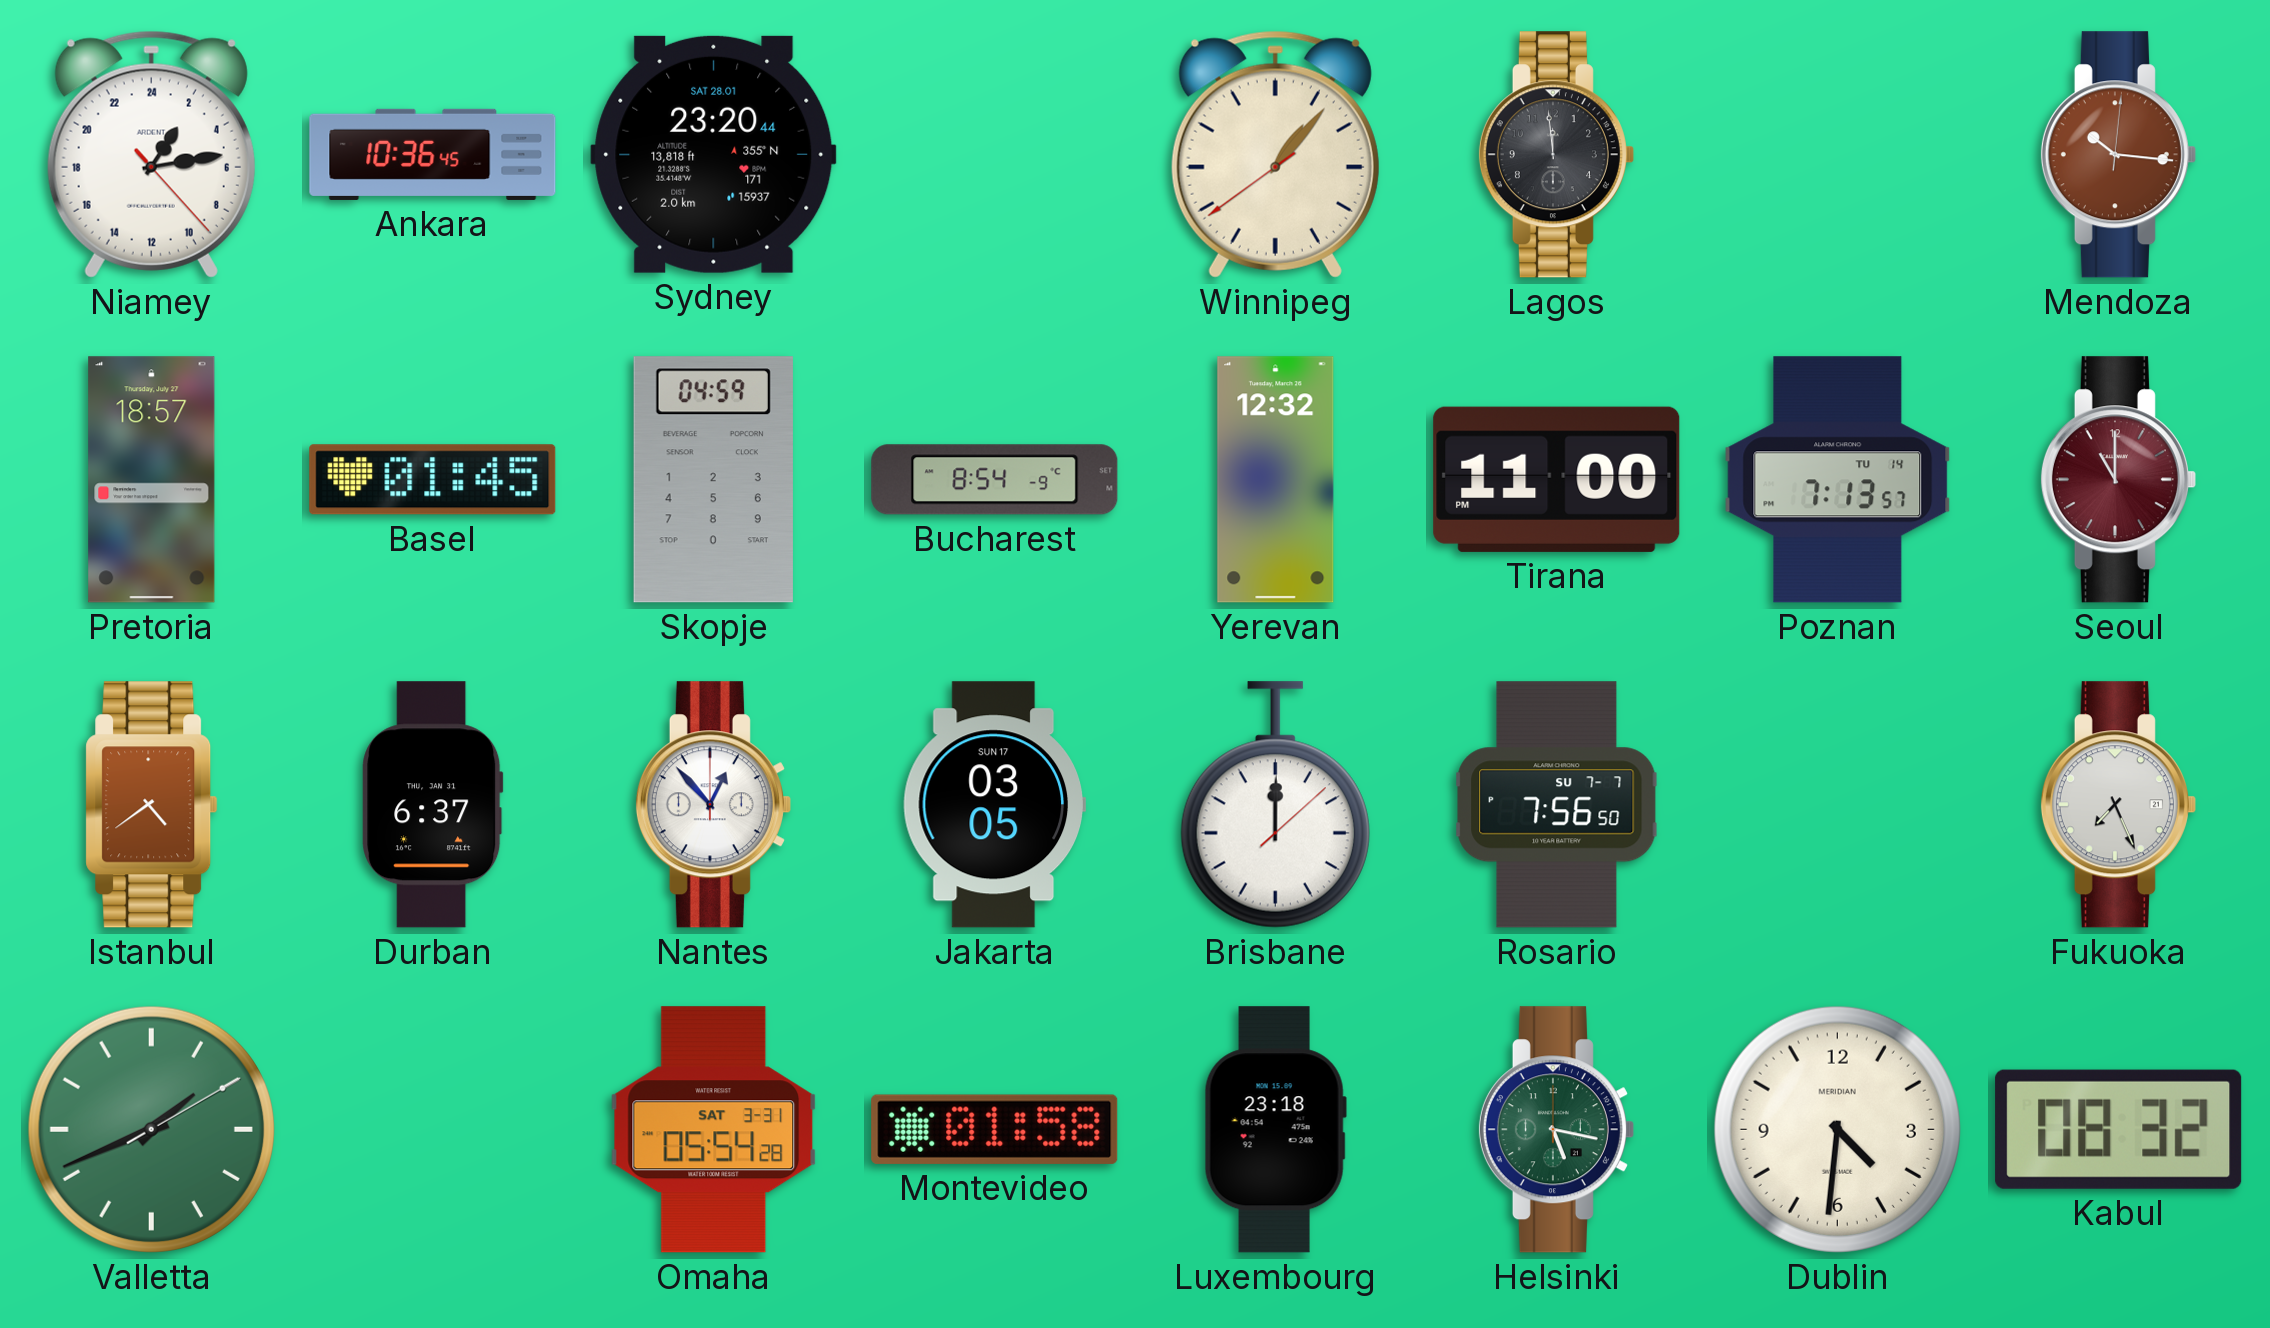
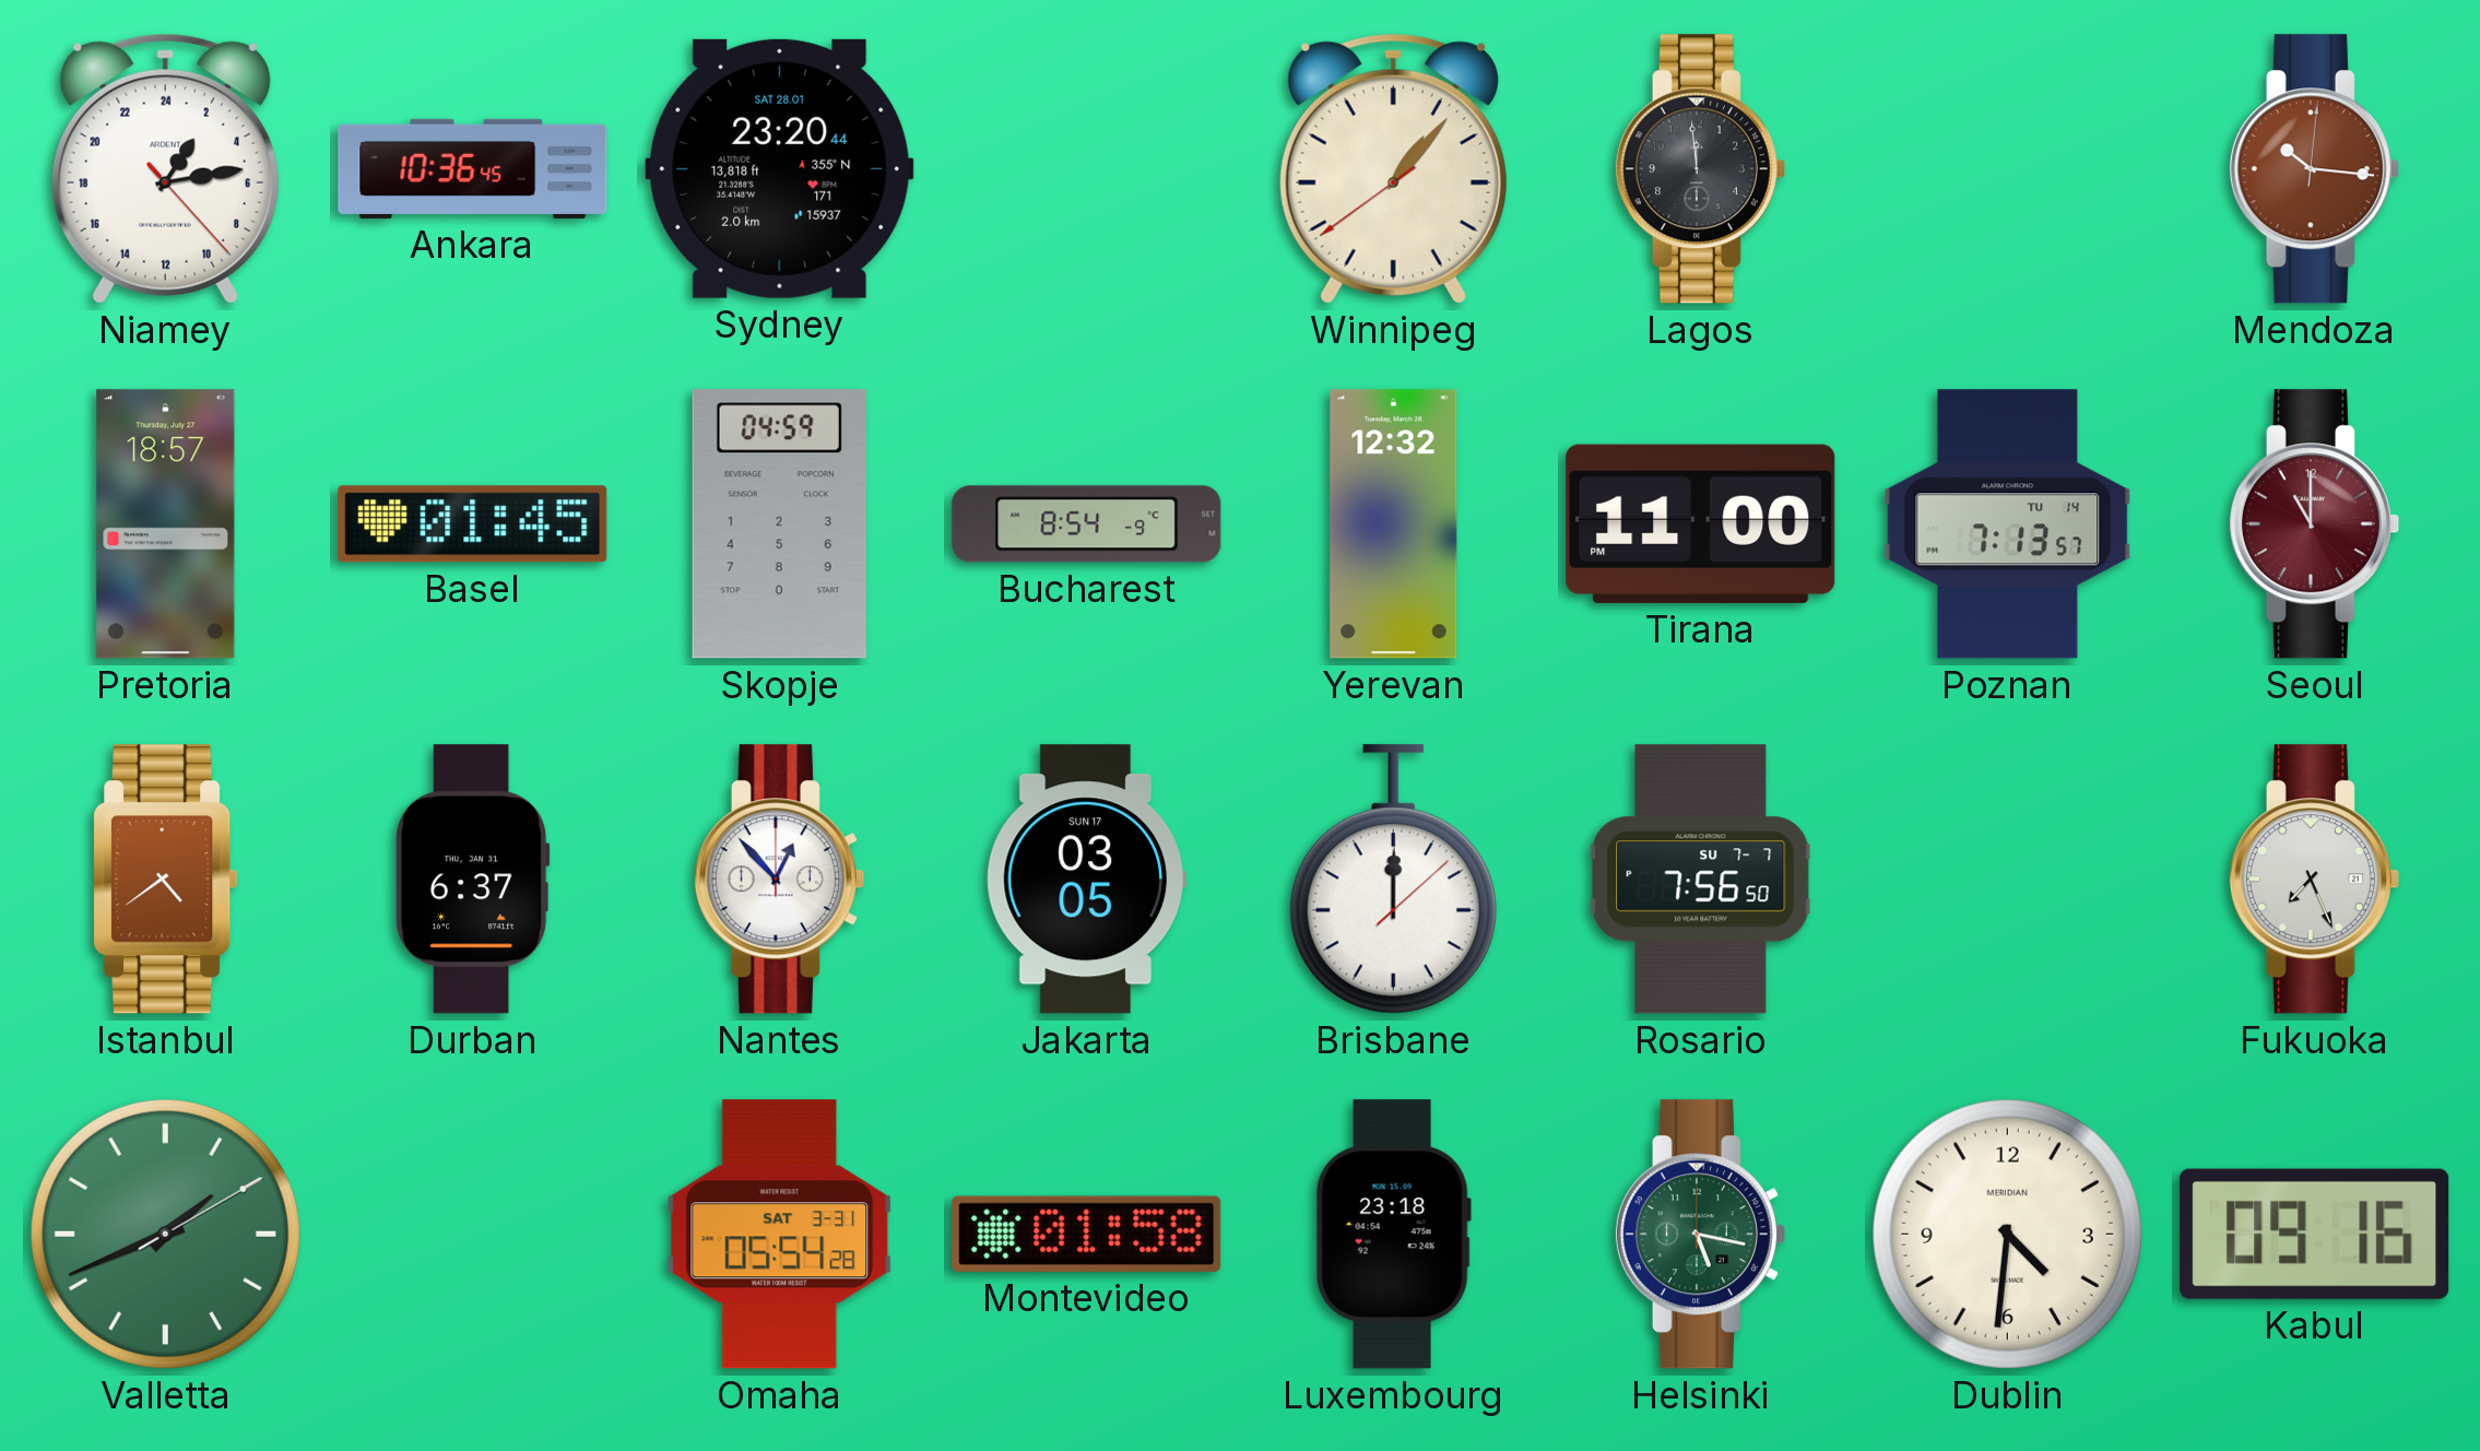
Kabul: 08:32 -> 09:16
